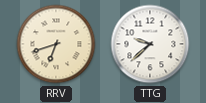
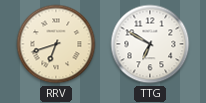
TTG: 9:38 -> 6:50
